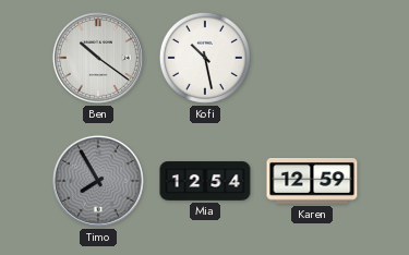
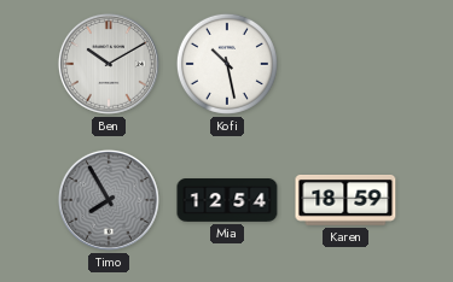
Ben: 10:21 -> 10:10
Karen: 12:59 -> 18:59
